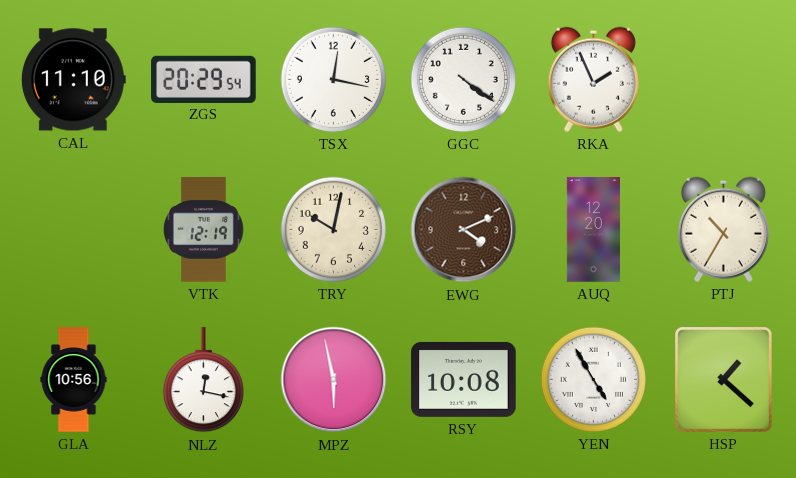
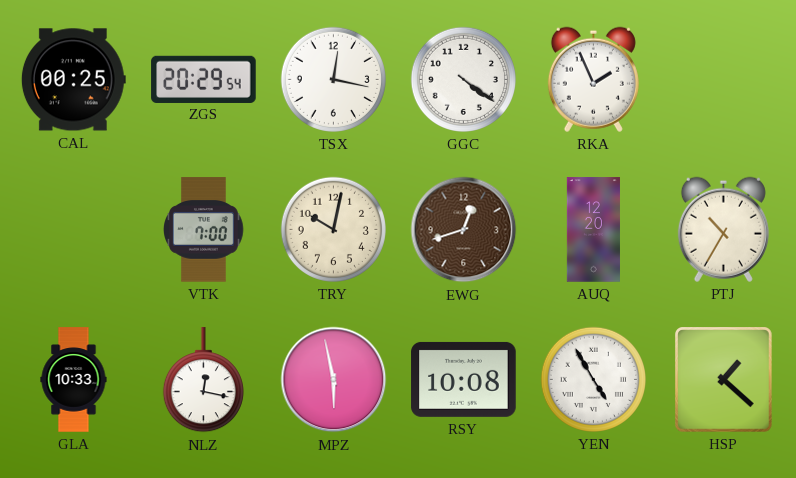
CAL: 11:10 -> 00:25
VTK: 12:19 -> 7:00
EWG: 4:11 -> 12:42
GLA: 10:56 -> 10:33
